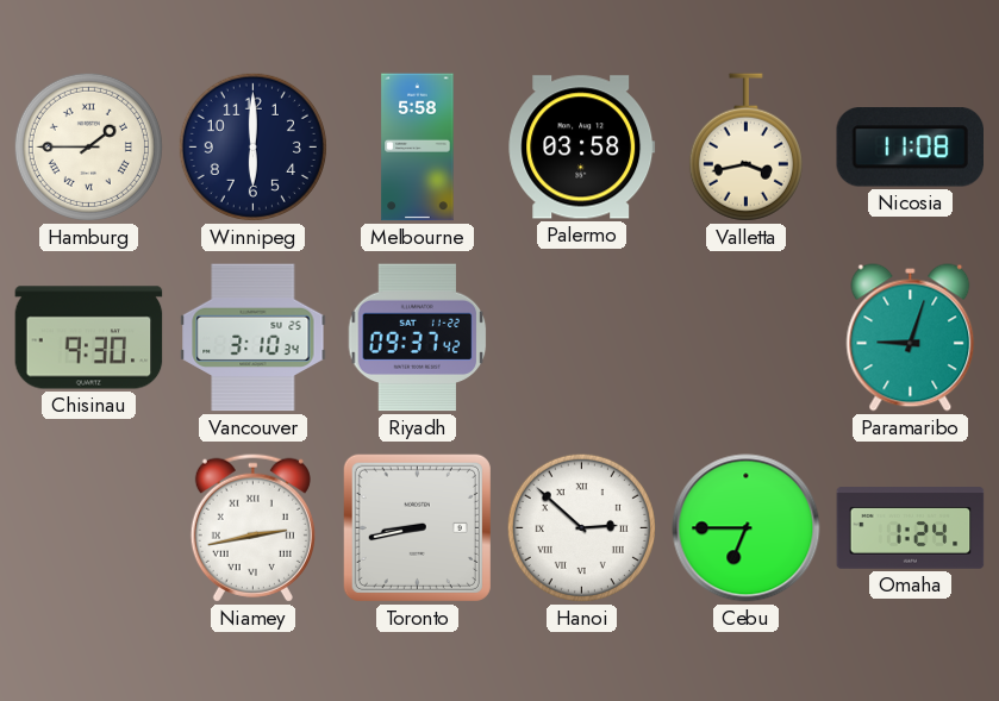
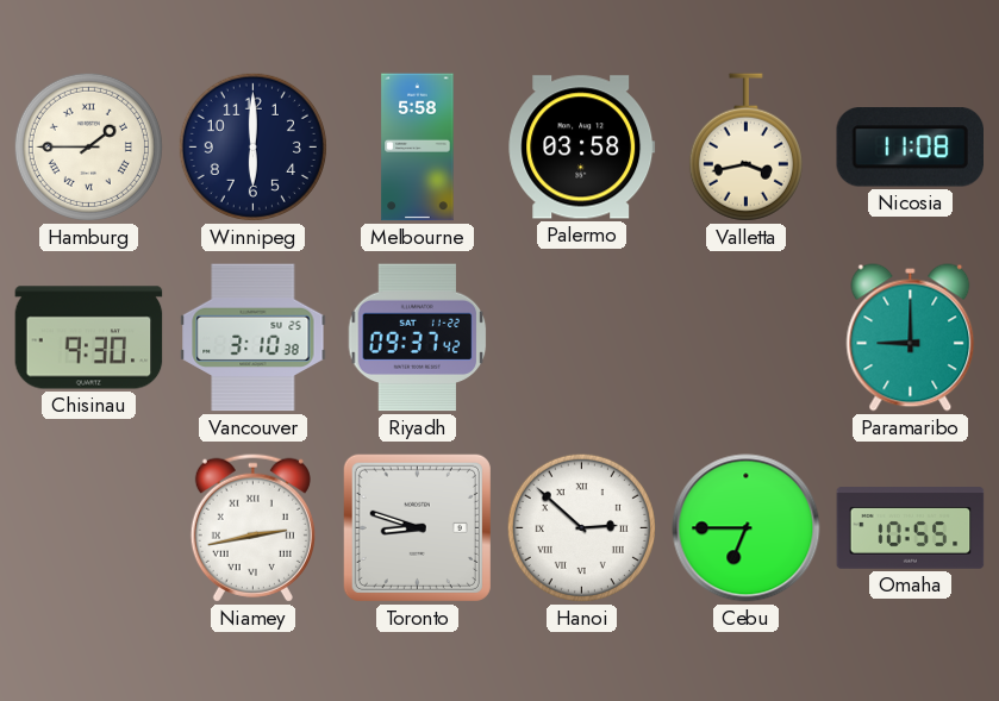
Vancouver: 3:10:34 -> 3:10:38
Paramaribo: 9:03 -> 9:00
Toronto: 8:43 -> 8:48
Omaha: 1:24 -> 10:55
